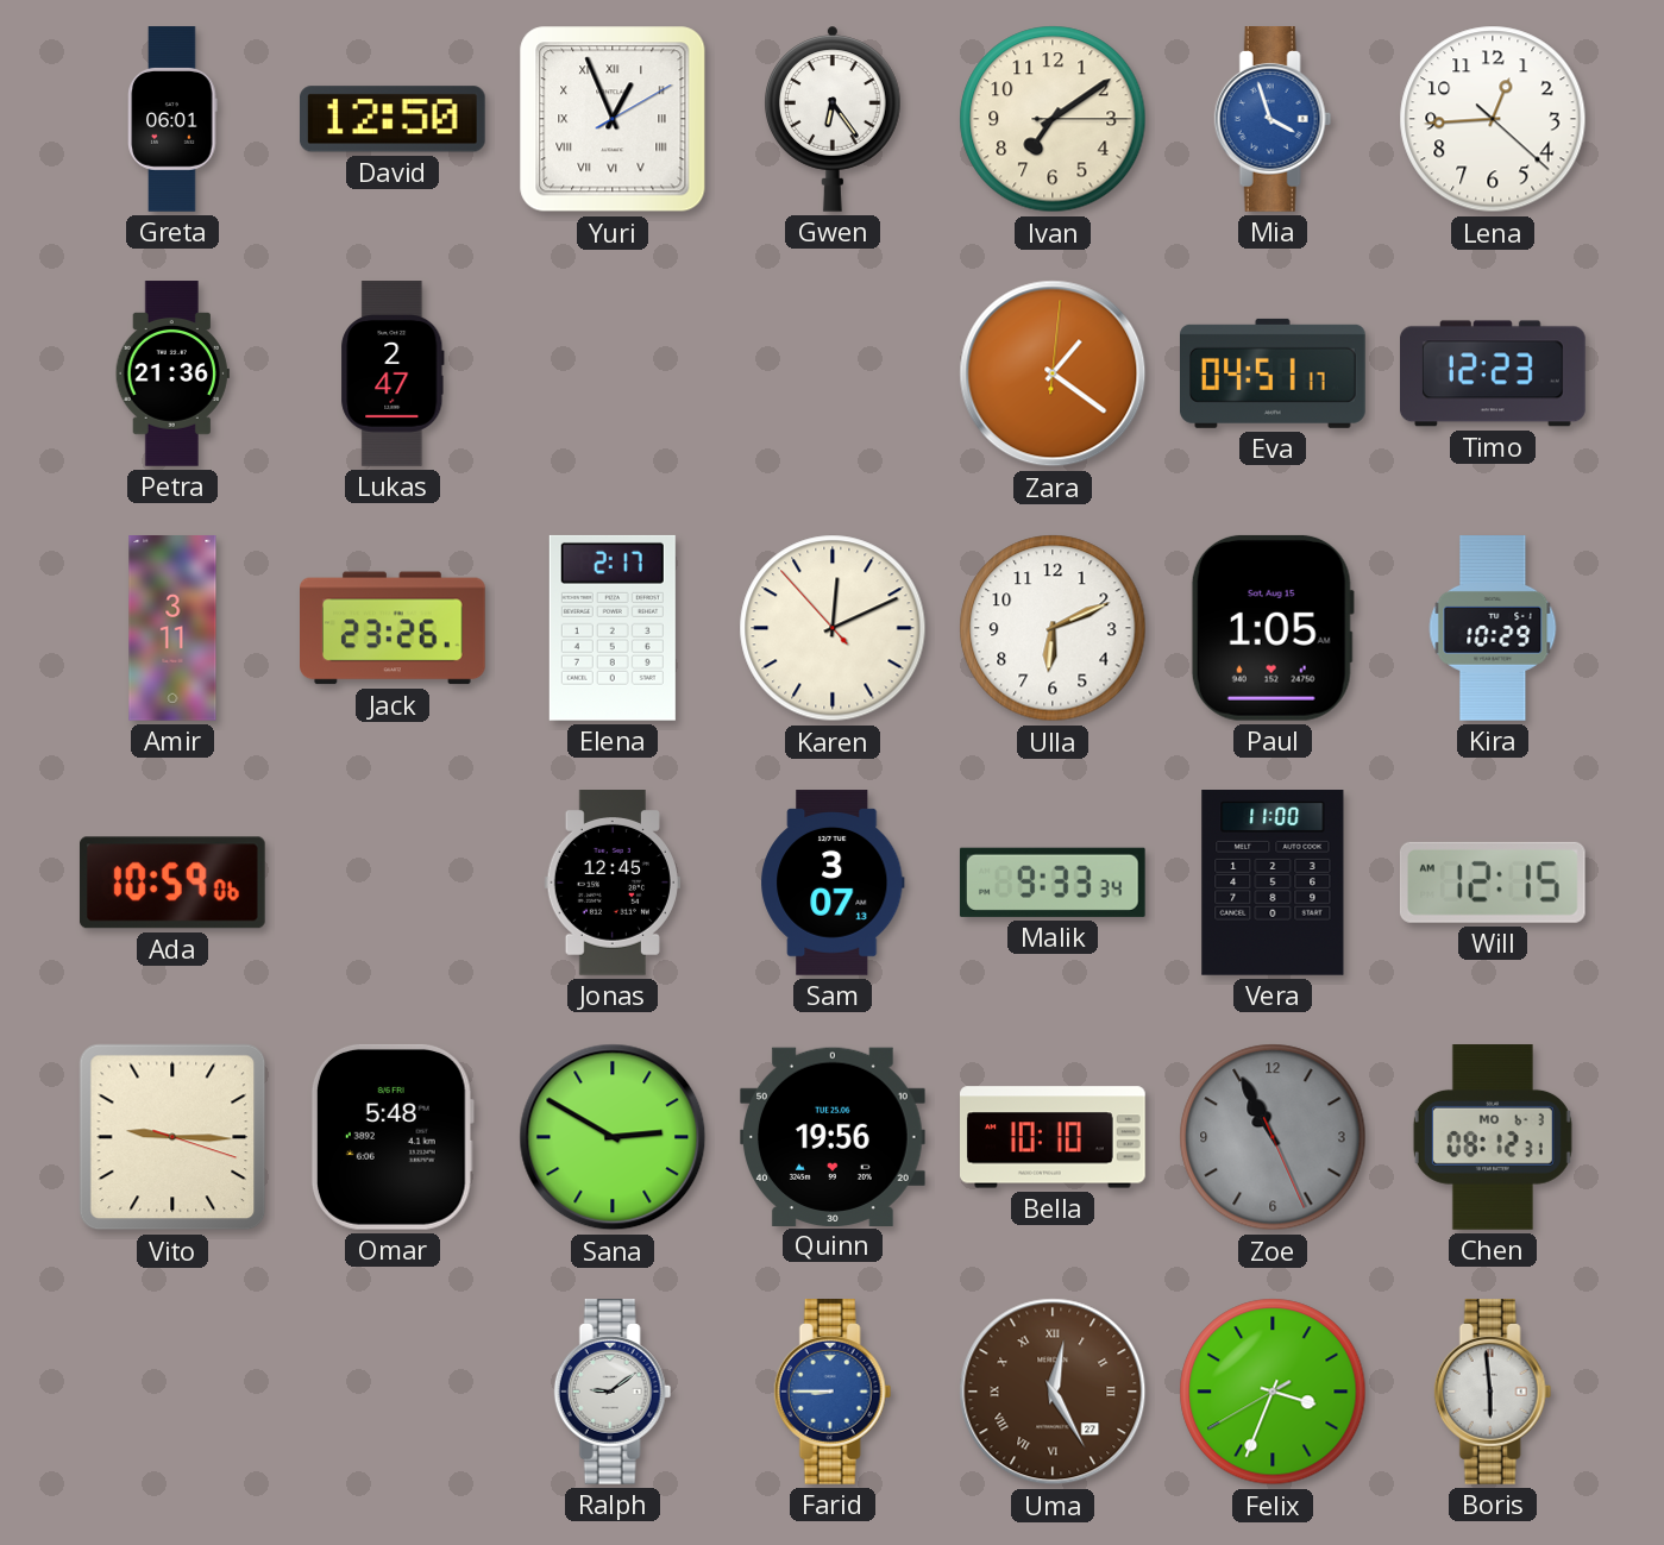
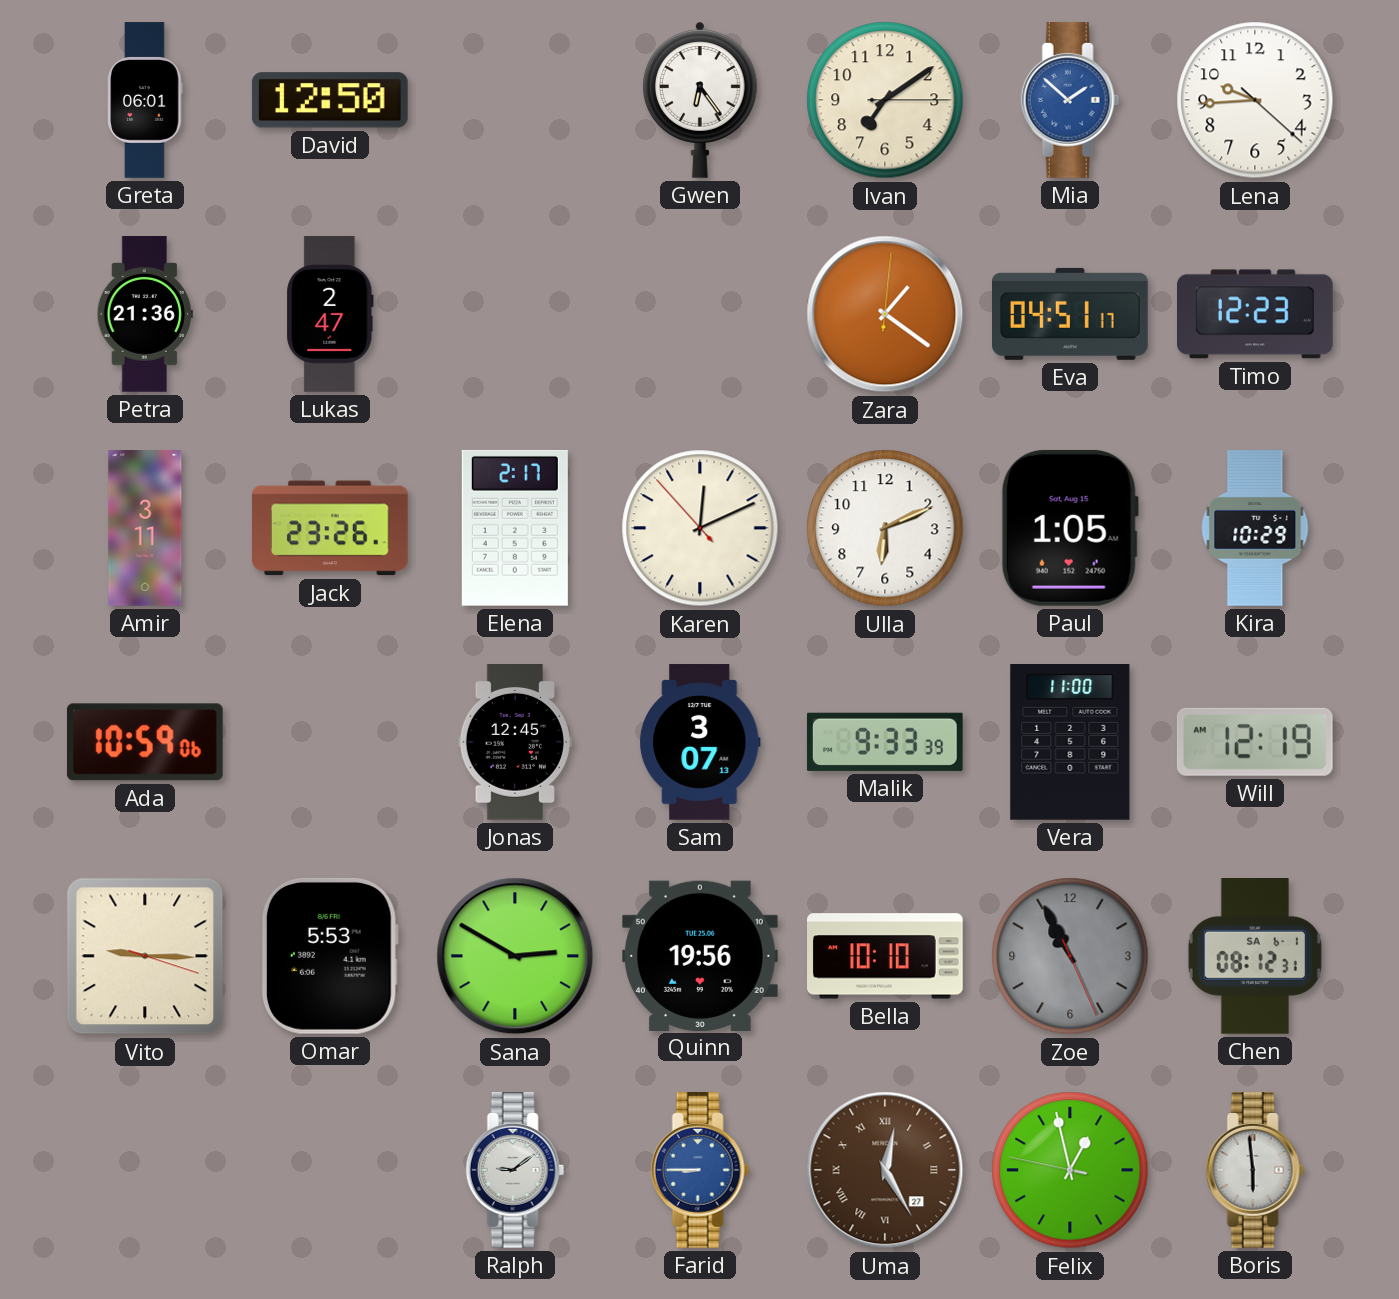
Yuri: 12:56 -> none
Mia: 3:57 -> 1:52
Lena: 12:44 -> 9:44
Malik: 9:33:34 -> 9:33:39
Will: 12:15 -> 12:19
Omar: 5:48 -> 5:53
Chen date: MO 6-3 -> SA 6-1
Felix: 3:33 -> 12:57
